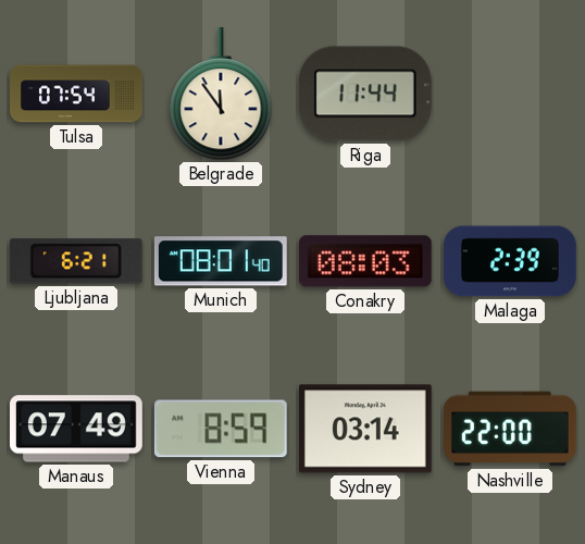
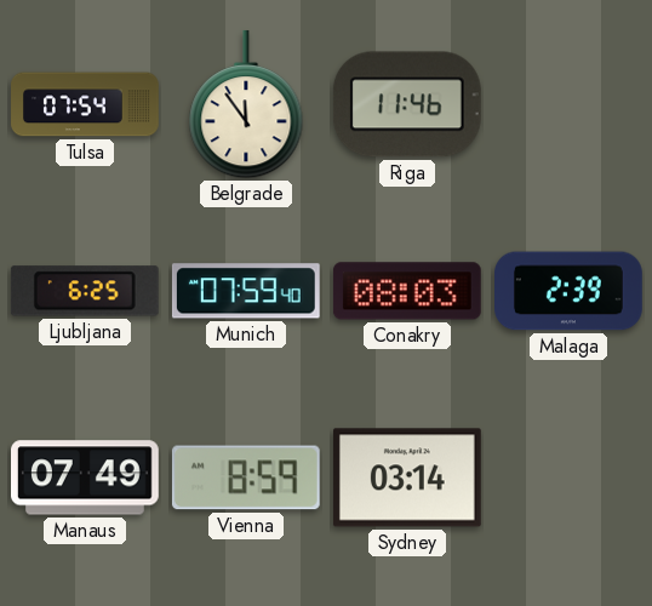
Riga: 11:44 -> 11:46
Ljubljana: 6:21 -> 6:25
Munich: 08:01 -> 07:59
Nashville: 22:00 -> none
